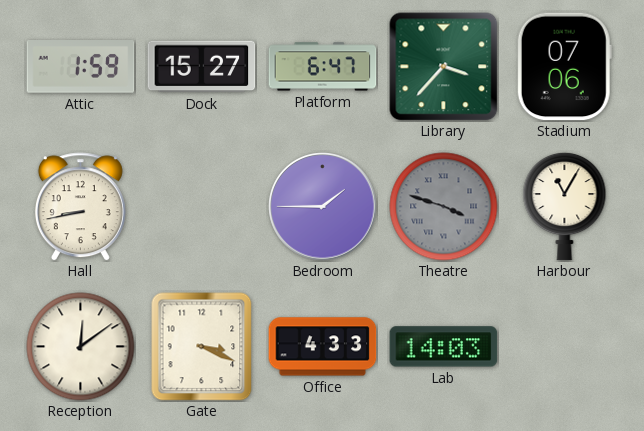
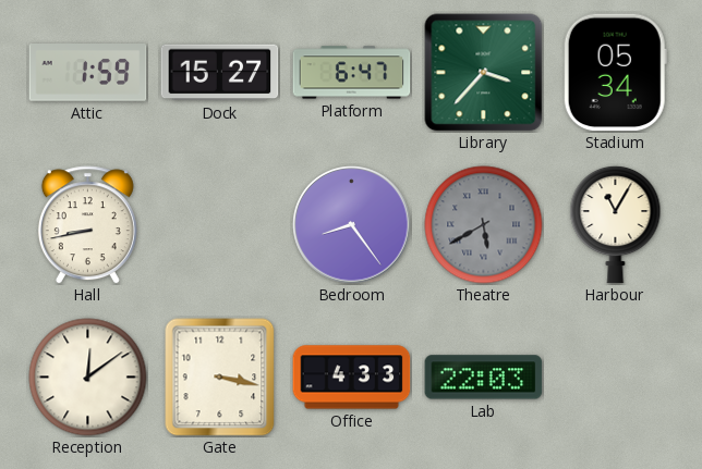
Stadium: 07:06 -> 05:34
Bedroom: 1:45 -> 8:24
Theatre: 3:48 -> 5:40
Gate: 3:19 -> 3:17
Lab: 14:03 -> 22:03
